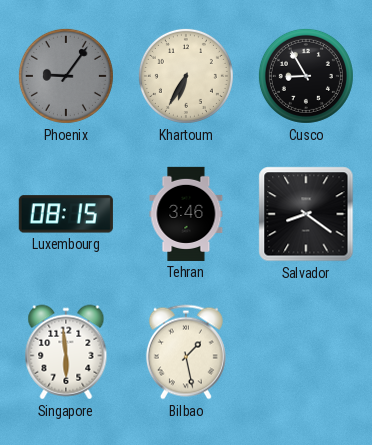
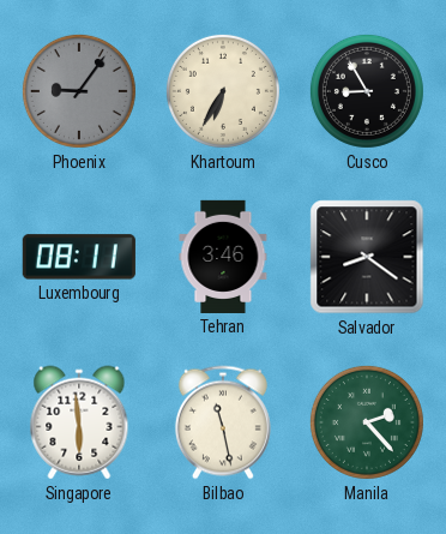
Luxembourg: 08:15 -> 08:11
Bilbao: 1:28 -> 11:28
Manila: none -> 2:23
